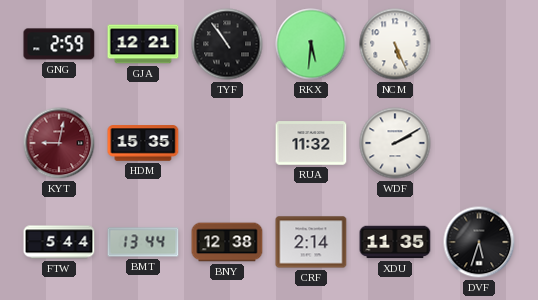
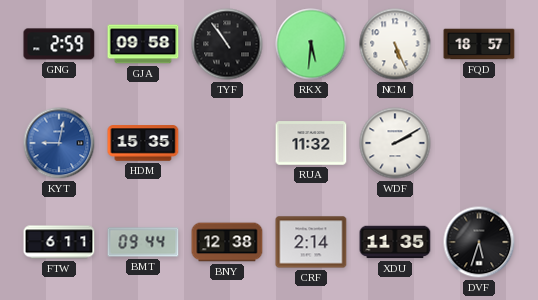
GJA: 12:21 -> 09:58
FQD: none -> 18:57
KYT dial: burgundy -> blue
FTW: 5:44 -> 6:11
BMT: 13:44 -> 09:44
